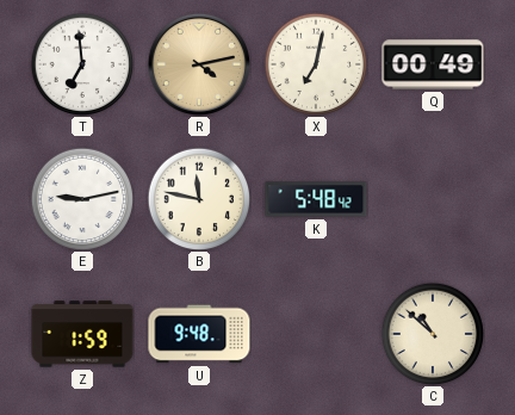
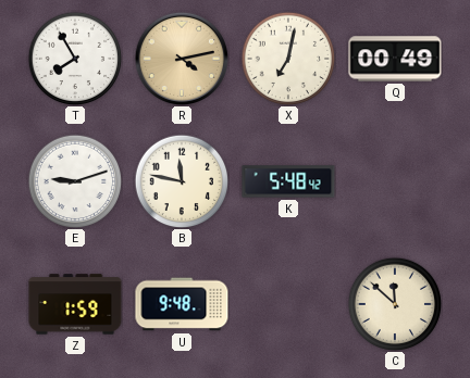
T: 6:59 -> 7:55
E: 9:13 -> 9:12
C: 10:52 -> 11:52
